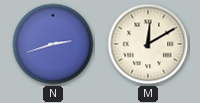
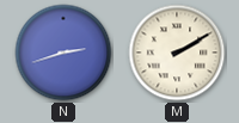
M: 12:10 -> 2:10
